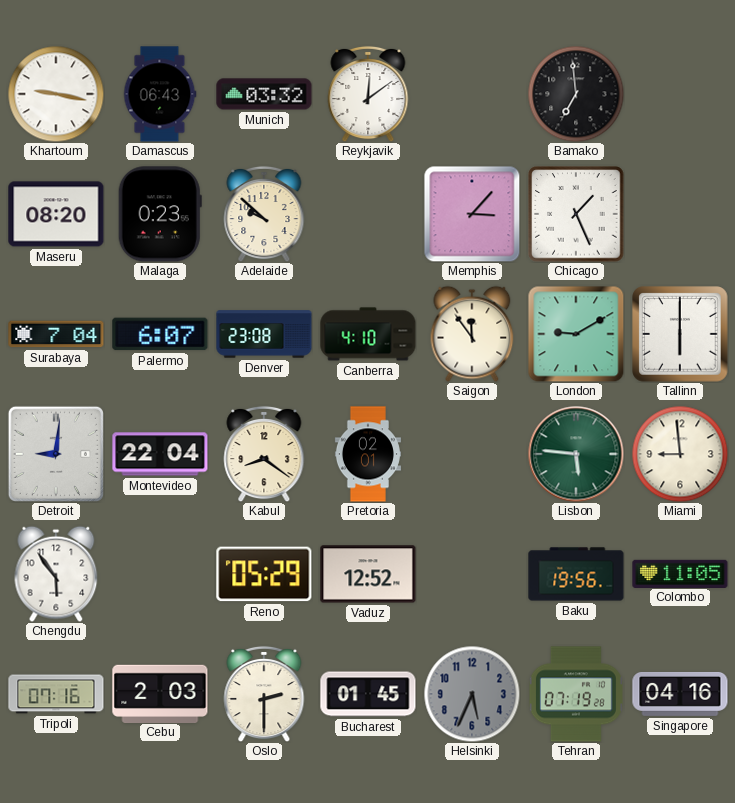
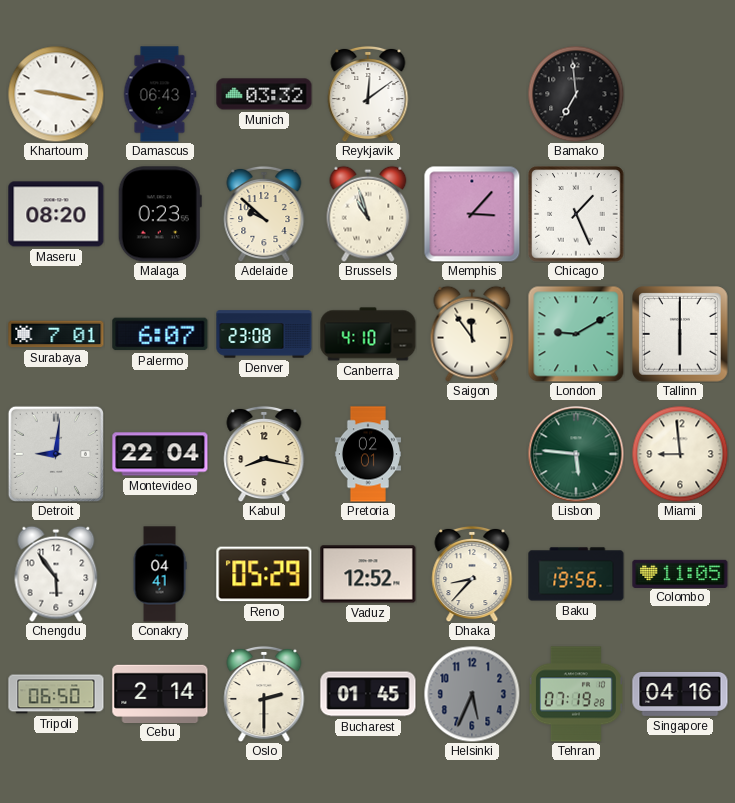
Brussels: none -> 10:57
Surabaya: 7:04 -> 7:01
Kabul: 8:21 -> 8:17
Conakry: none -> 04:41
Dhaka: none -> 8:37
Tripoli: 07:16 -> 06:50
Cebu: 2:03 -> 2:14
